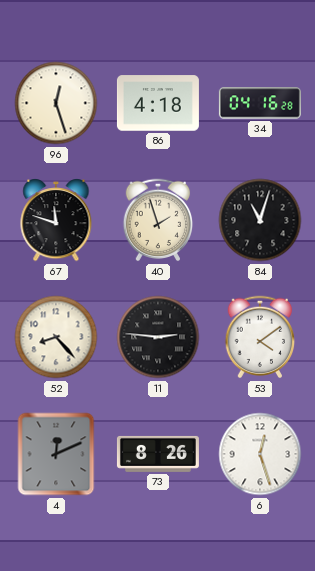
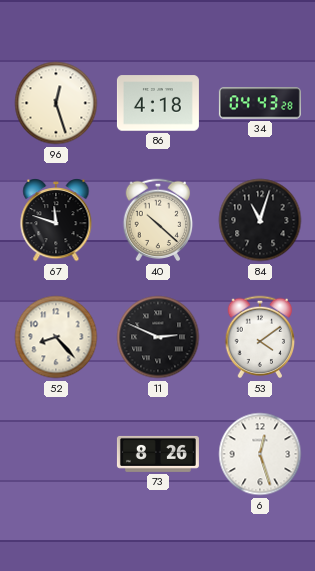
34: 04:16 -> 04:43
40: 1:57 -> 10:22
11: 2:46 -> 2:49
4: 12:11 -> none
